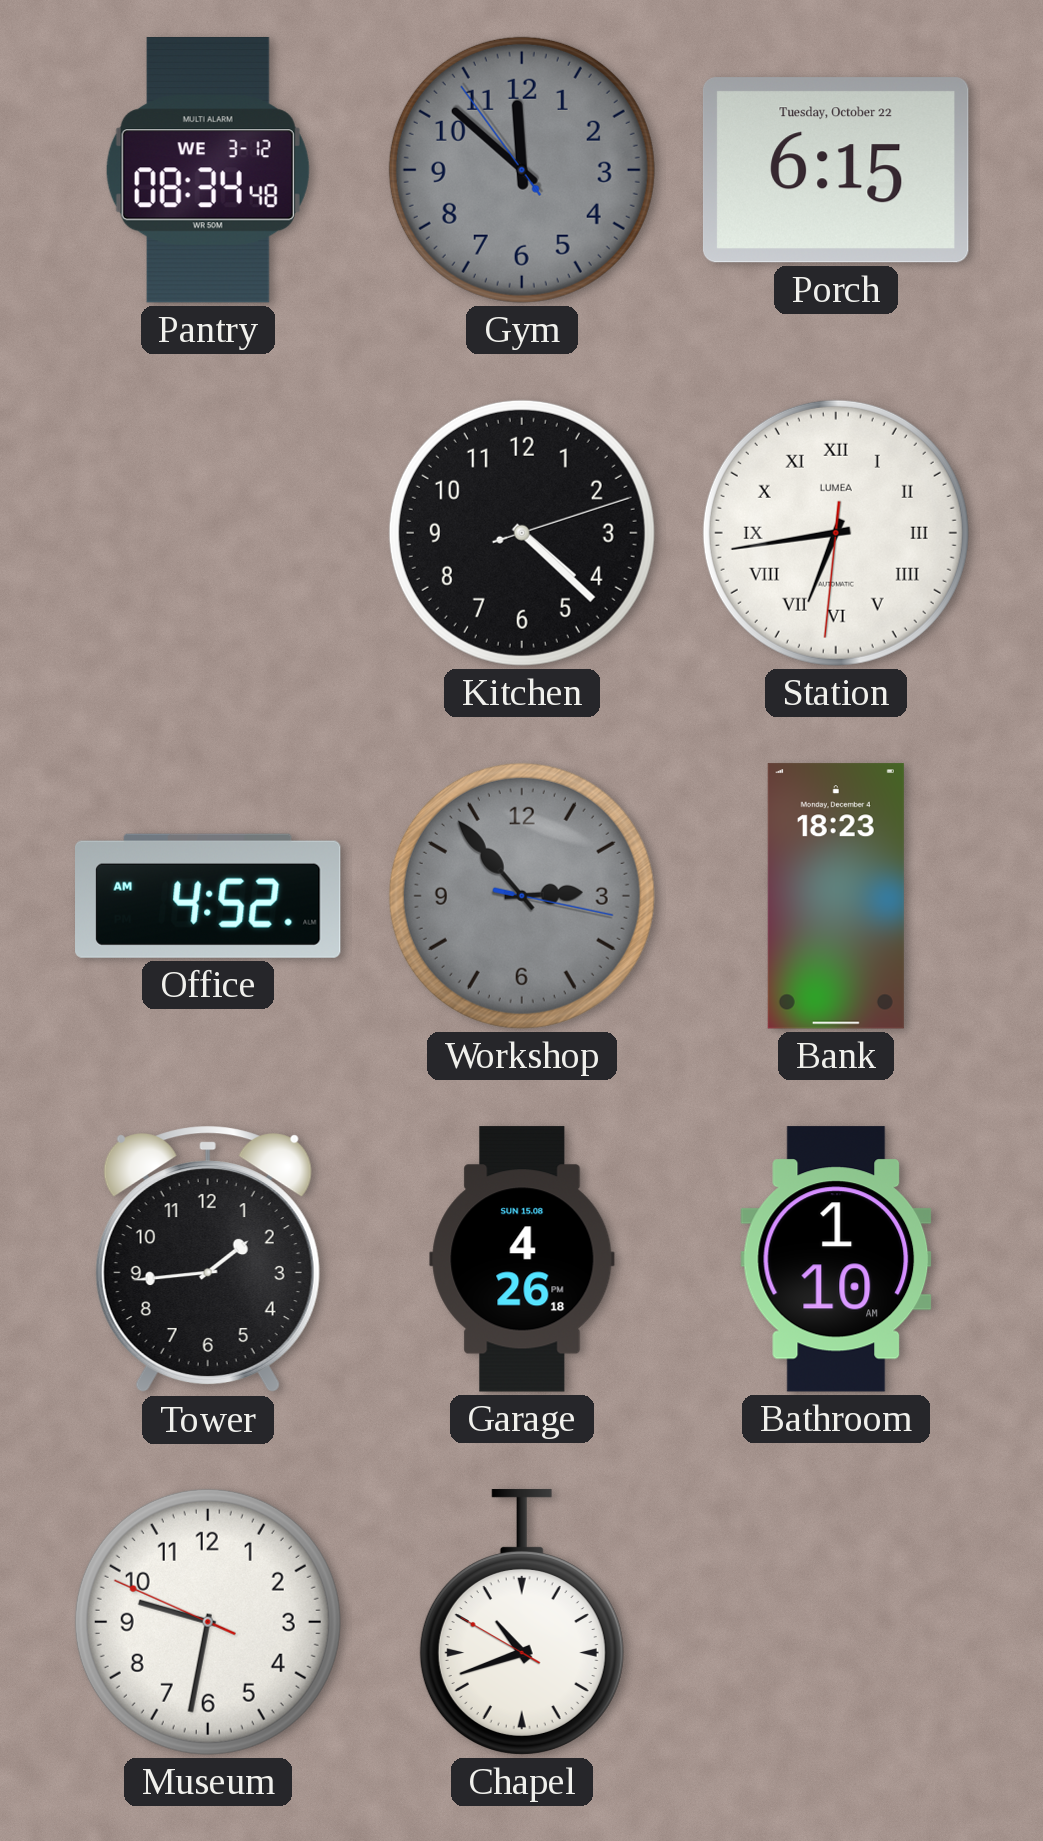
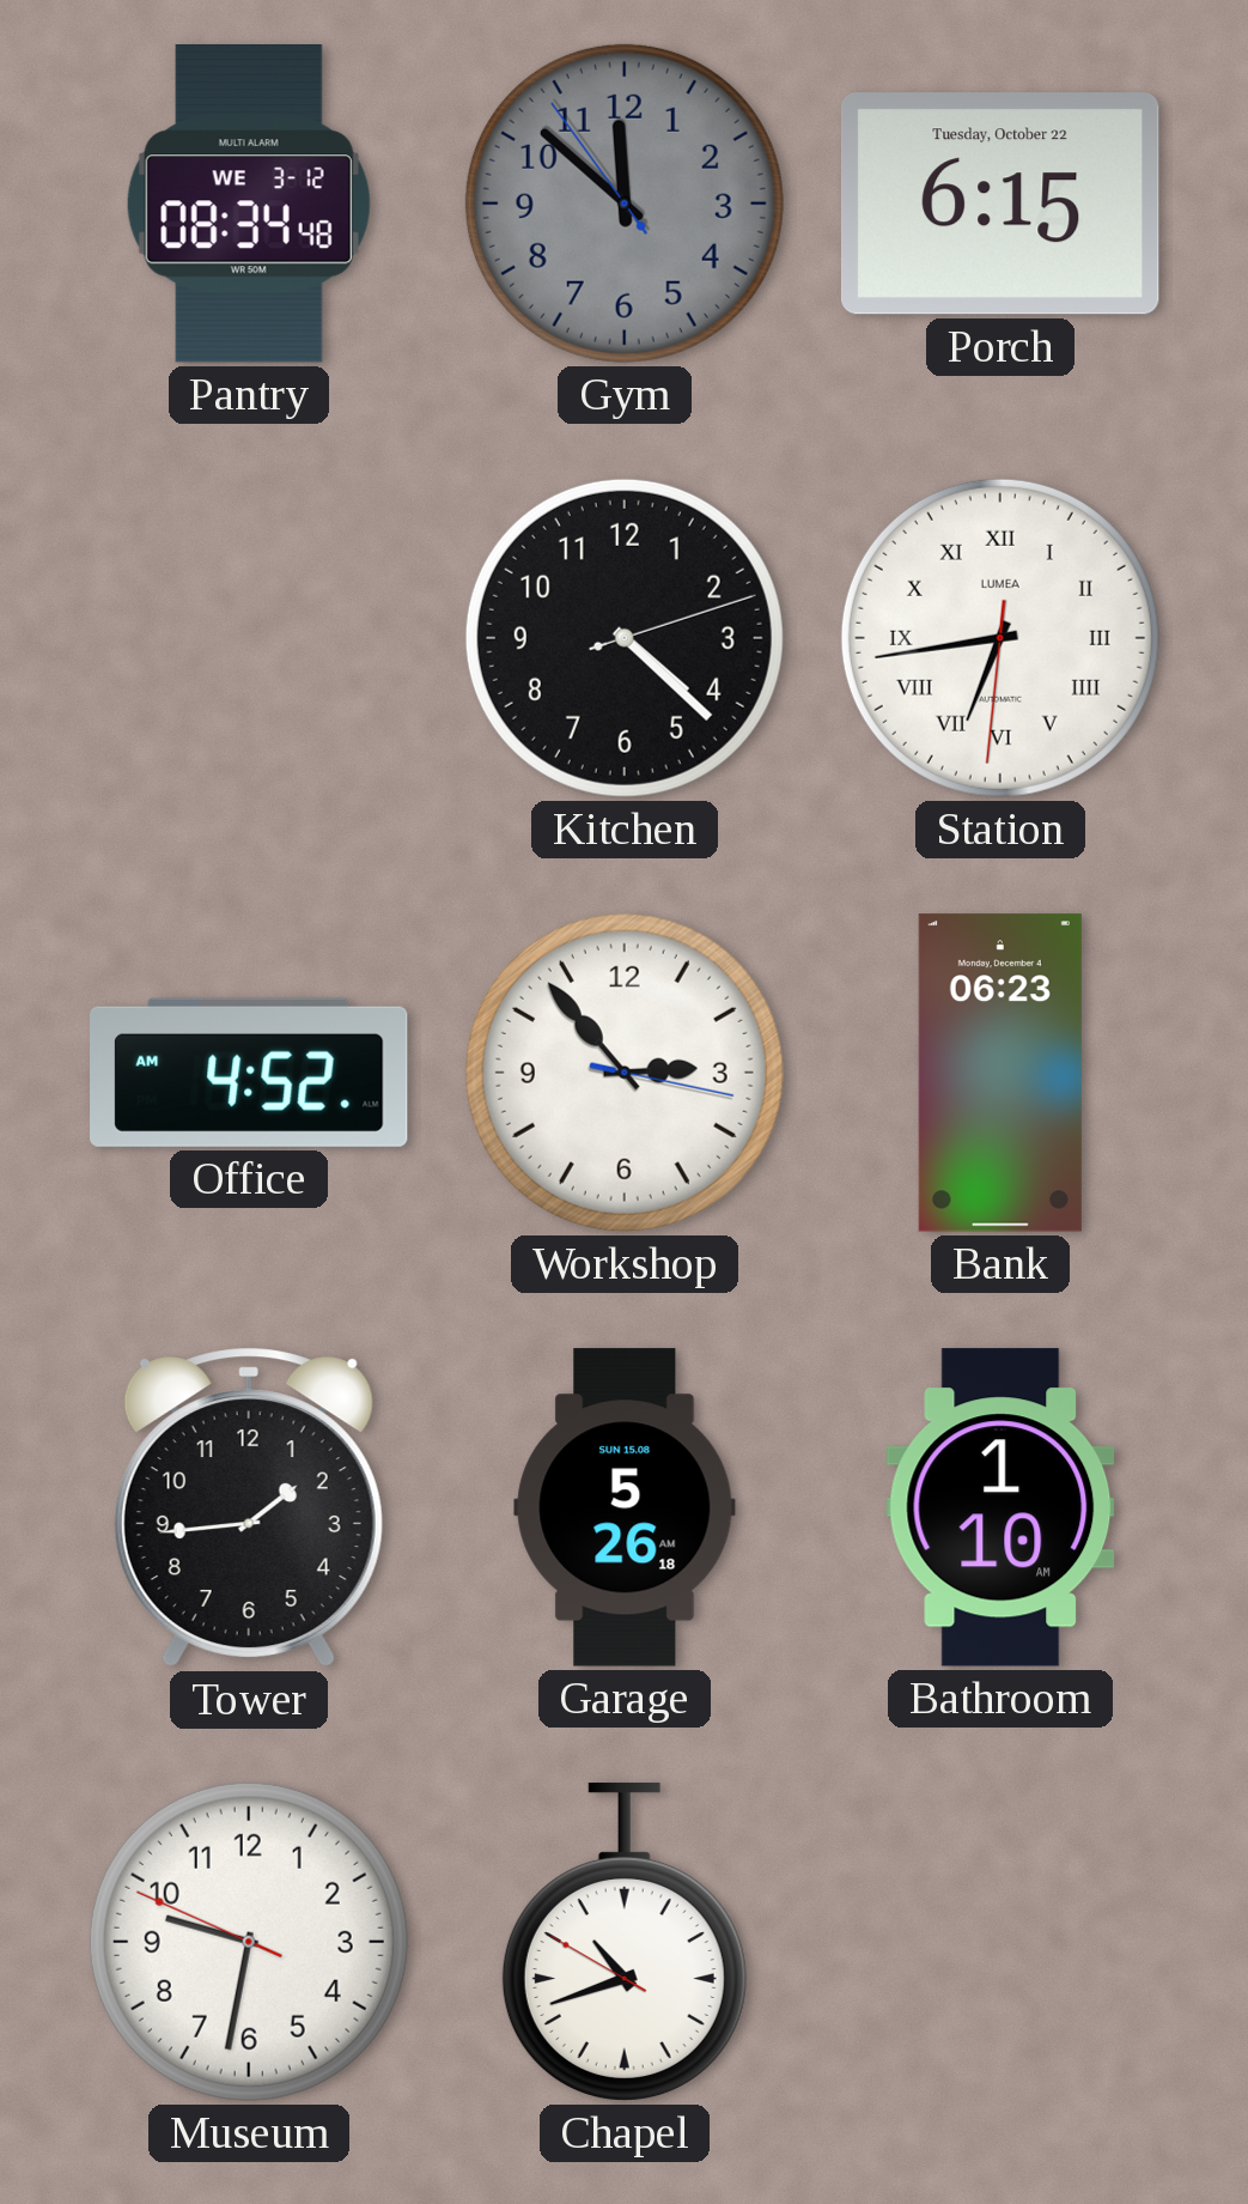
Workshop dial: grey -> white
Bank: 18:23 -> 06:23
Garage: 4:26 -> 5:26
